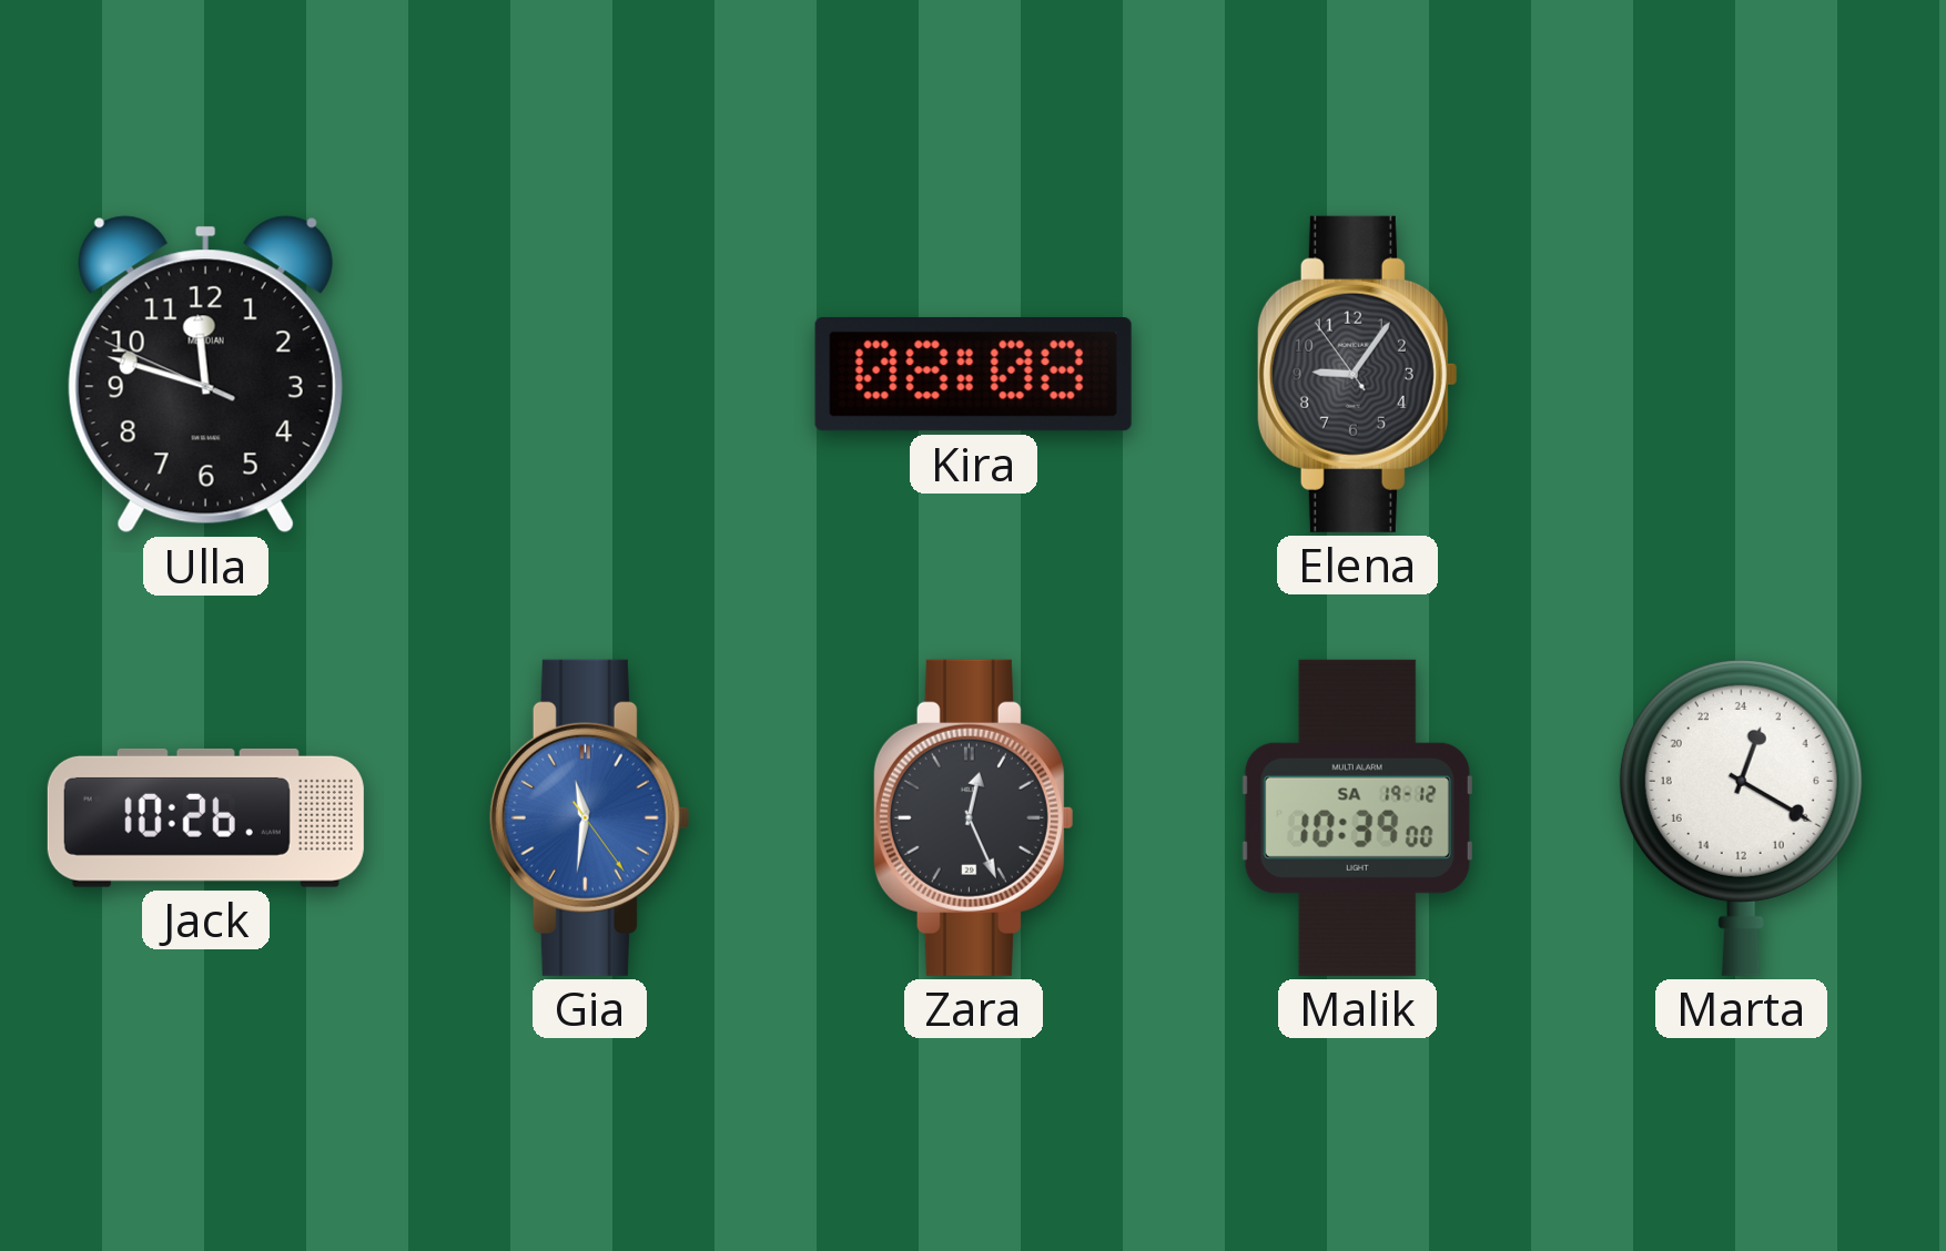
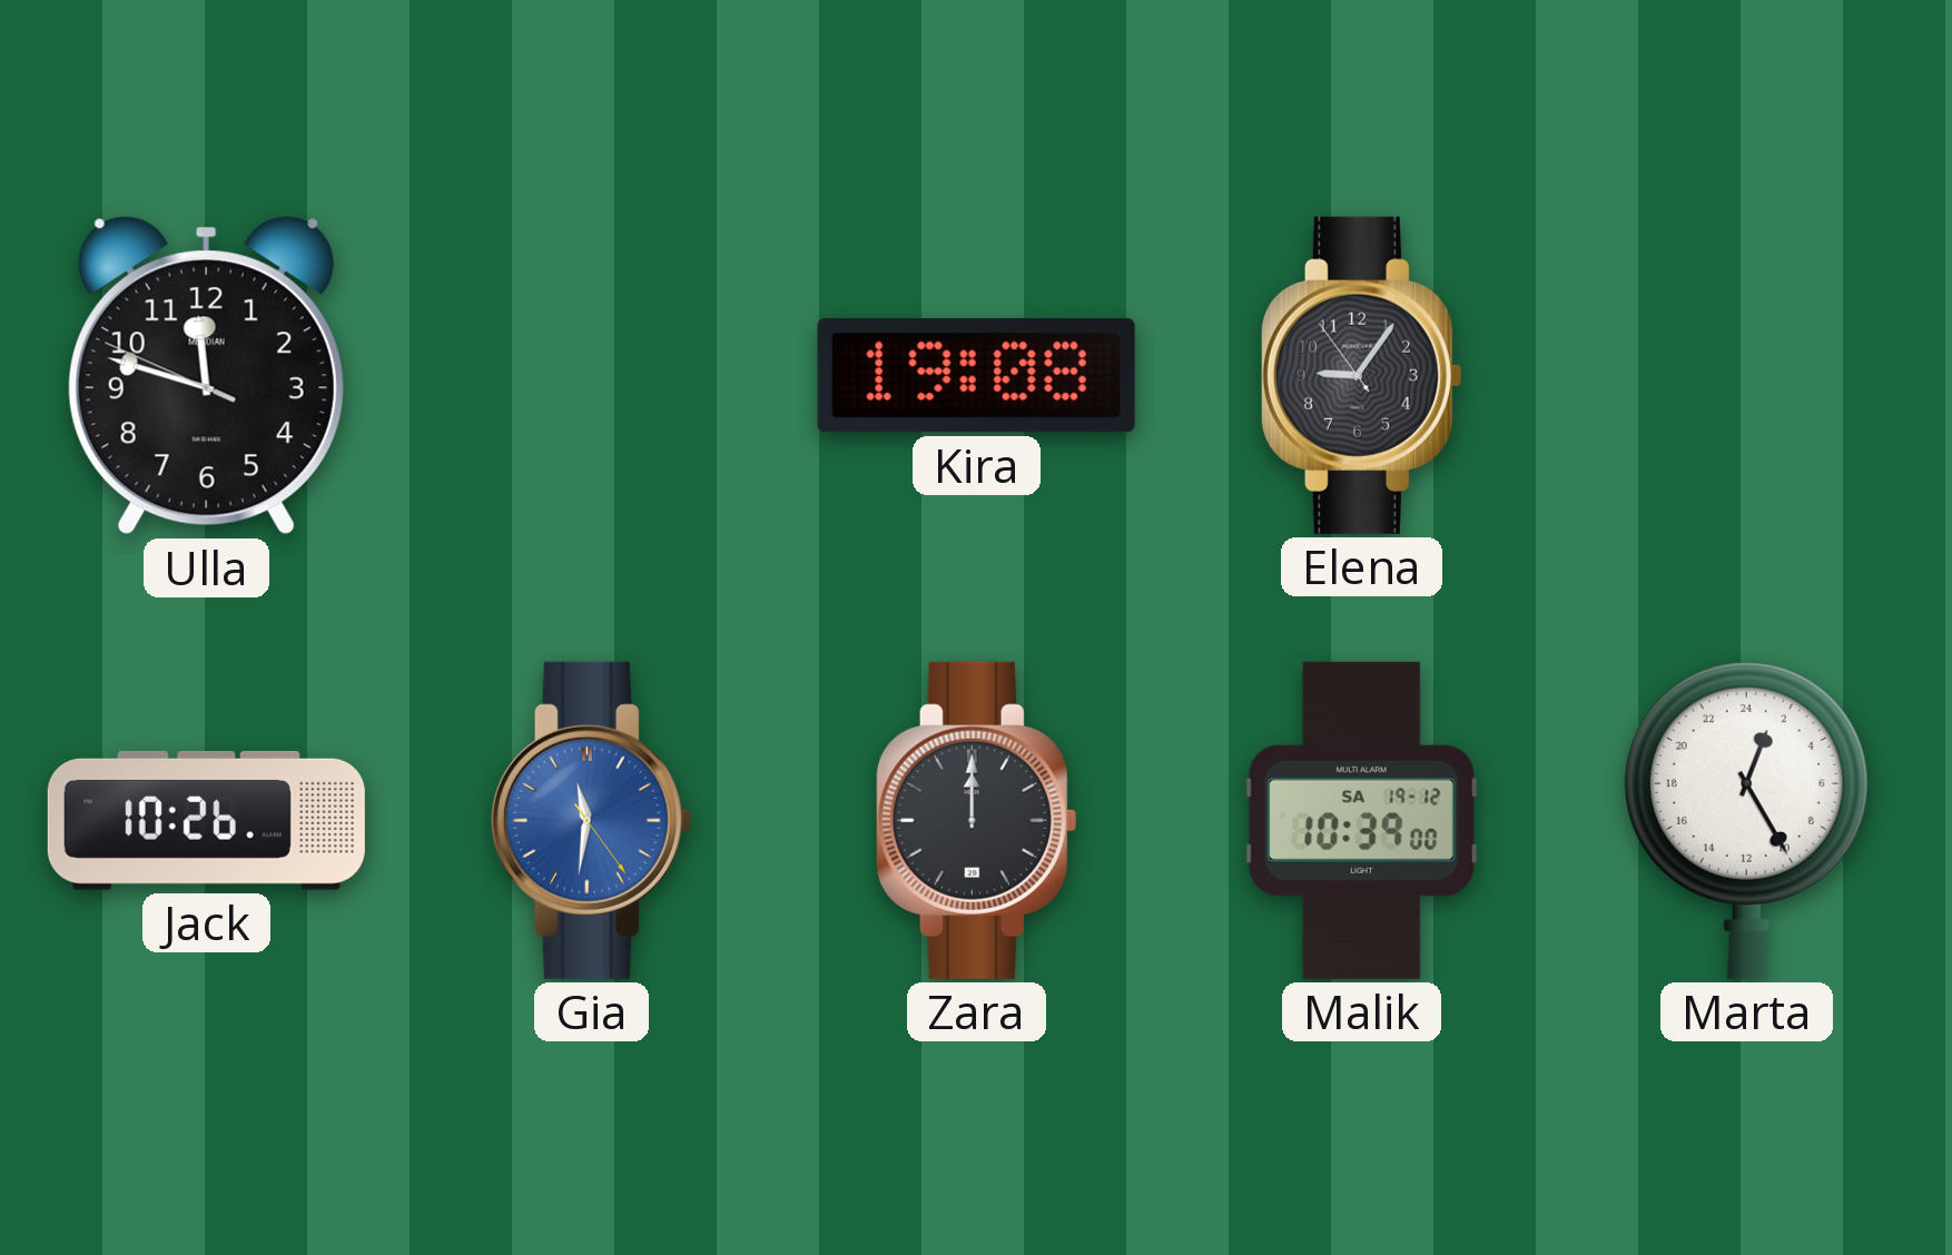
Kira: 08:08 -> 19:08
Zara: 12:26 -> 12:00
Marta: 1:20 -> 1:25
